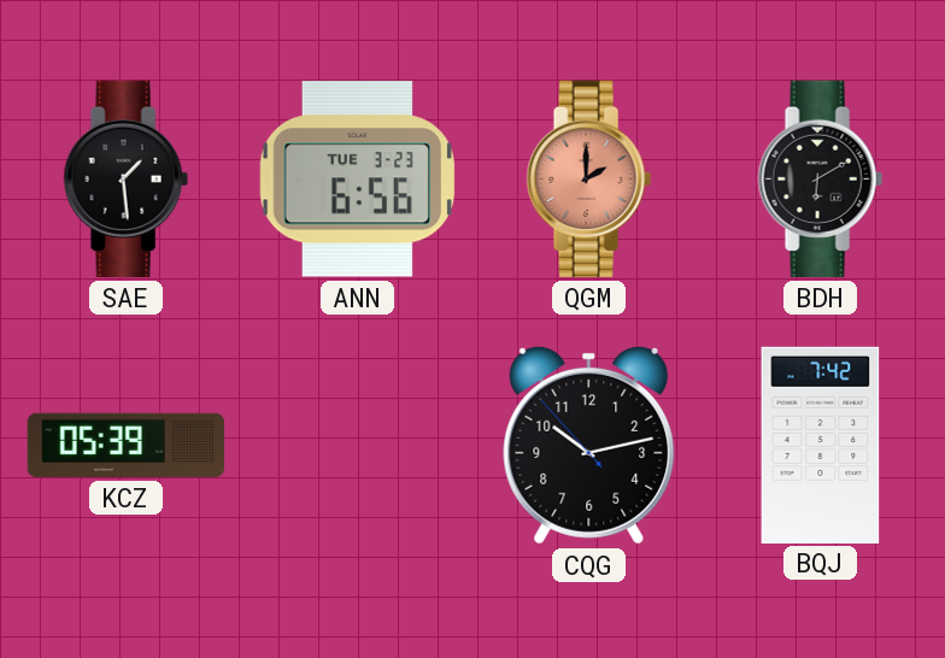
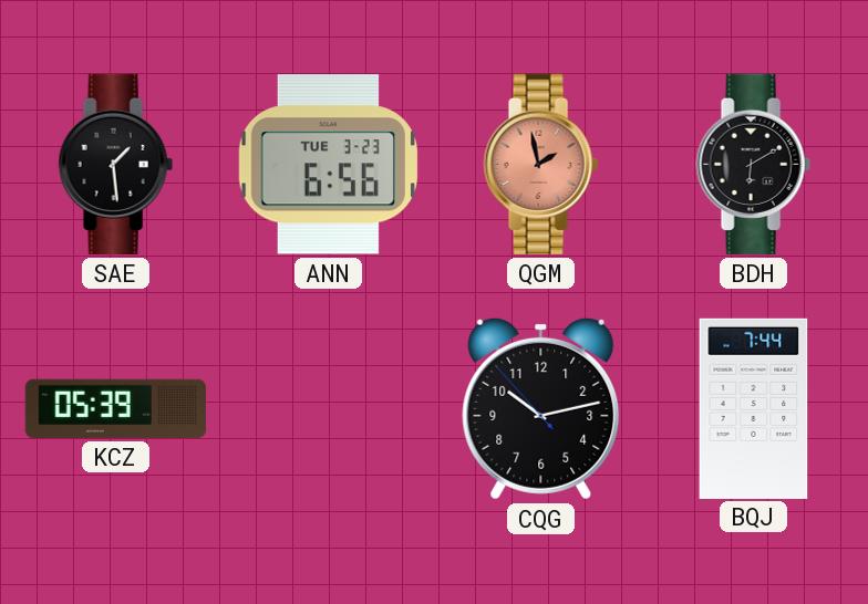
QGM: 2:00 -> 1:58
BQJ: 7:42 -> 7:44
